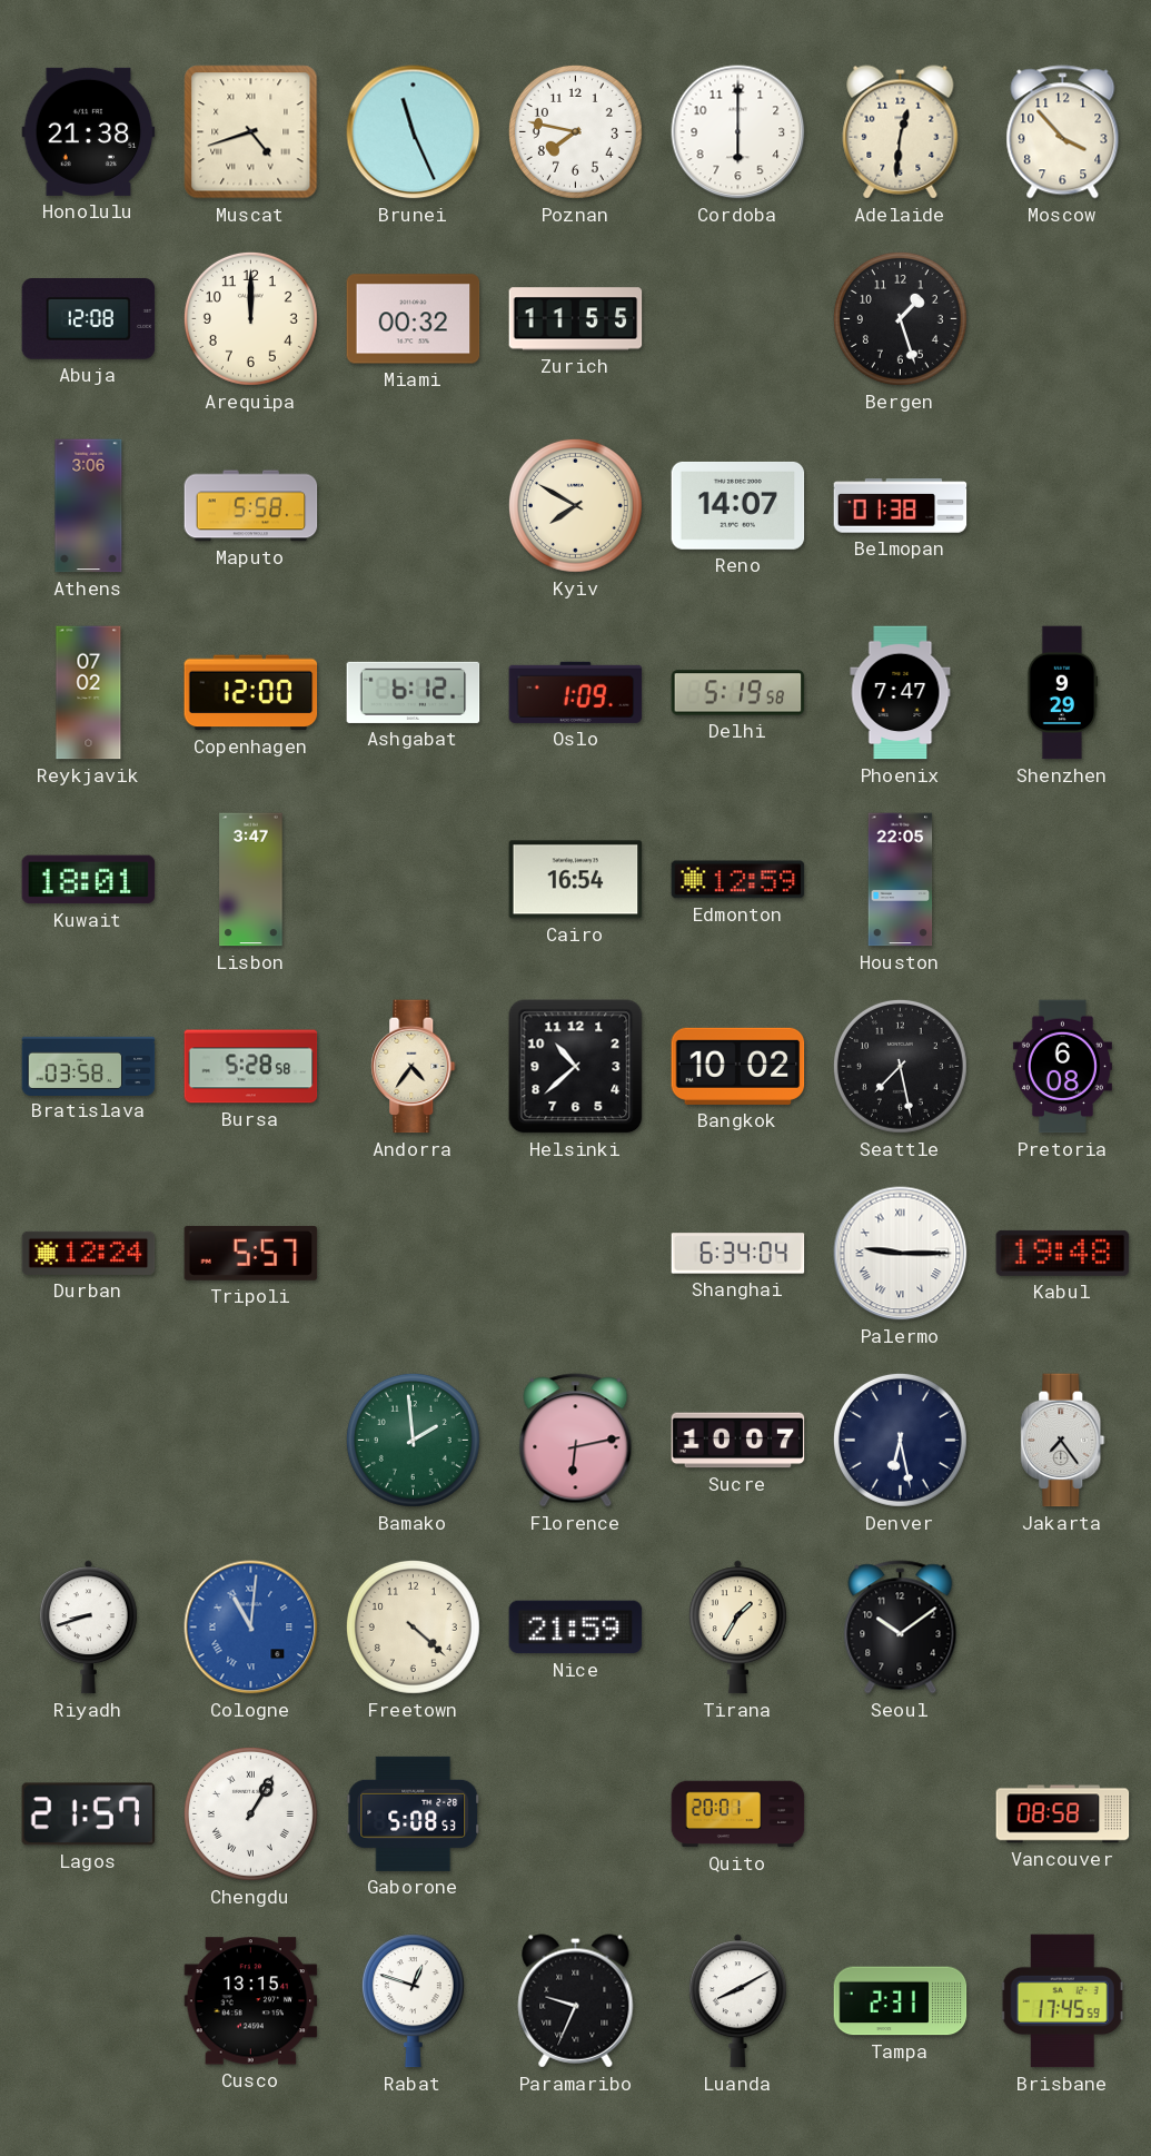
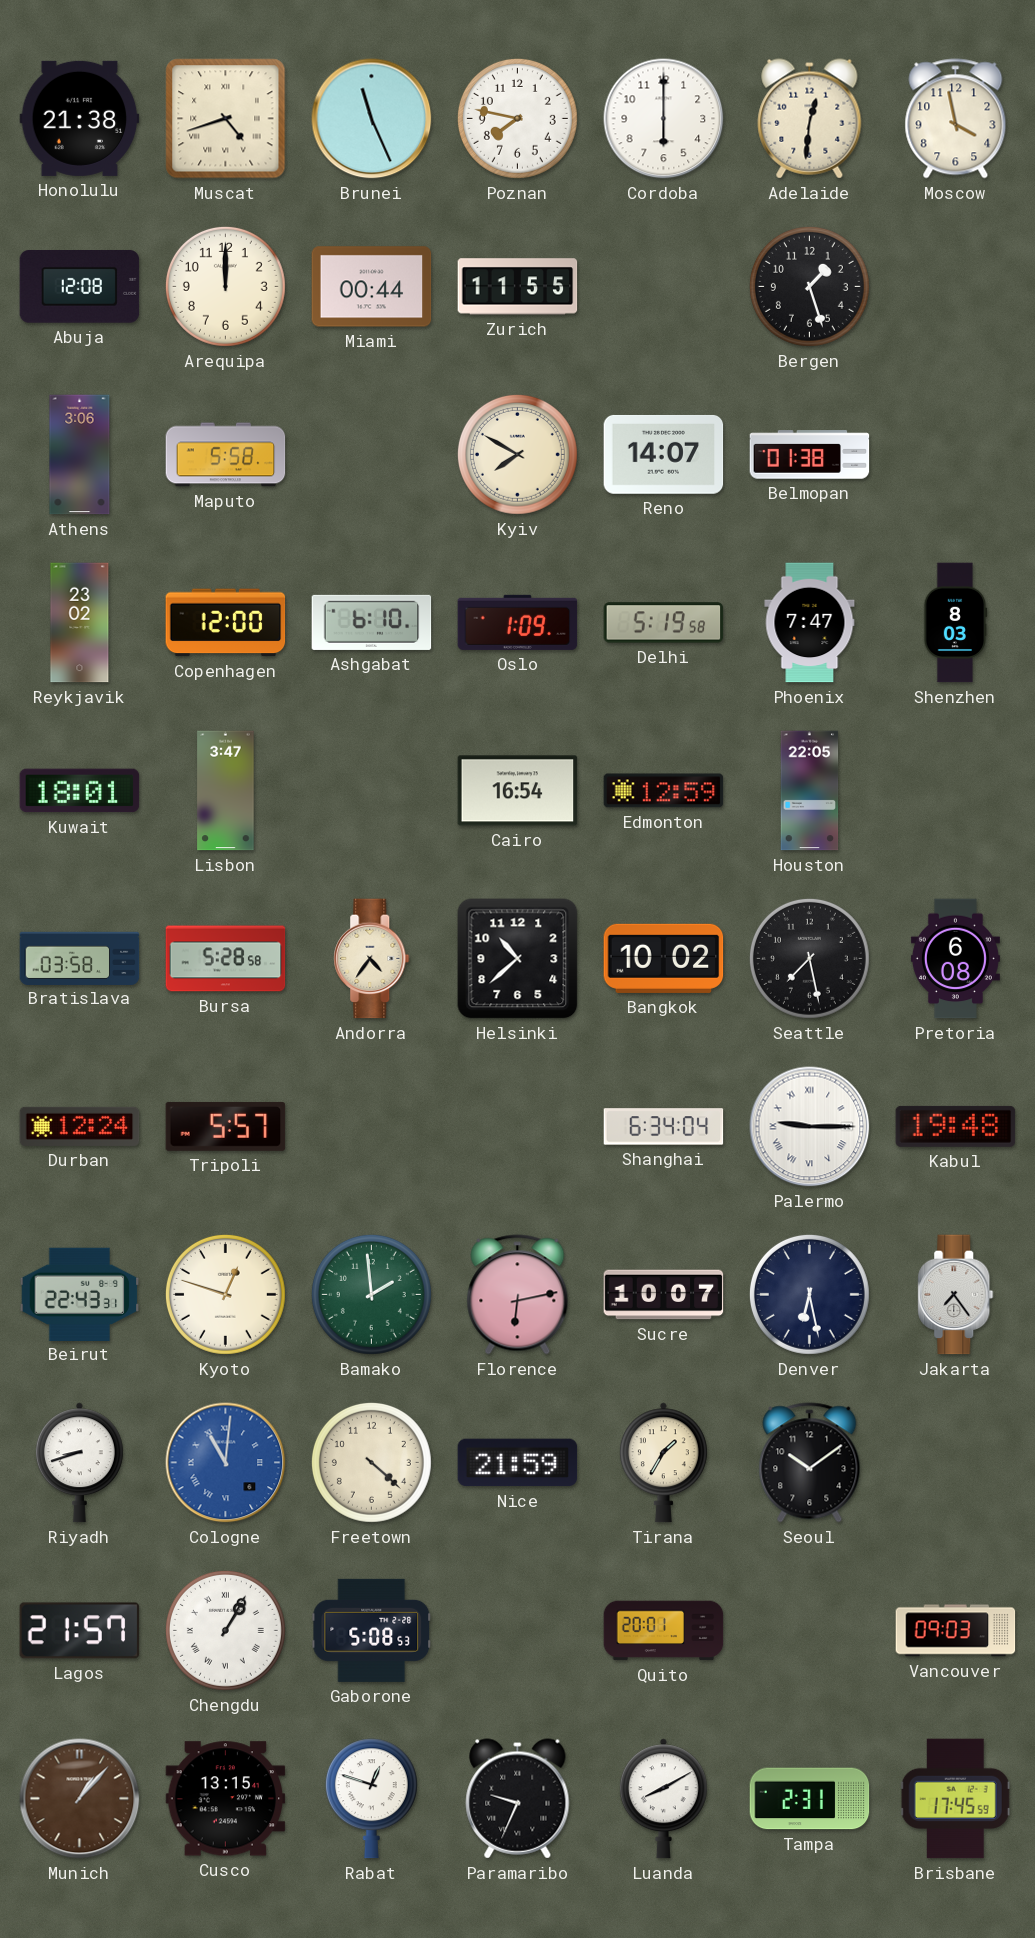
Moscow: 3:53 -> 3:58
Miami: 00:32 -> 00:44
Reykjavik: 07:02 -> 23:02
Ashgabat: 6:12 -> 6:10
Shenzhen: 9:29 -> 8:03
Beirut: none -> 22:43
Kyoto: none -> 12:48
Vancouver: 08:58 -> 09:03
Munich: none -> 1:07
